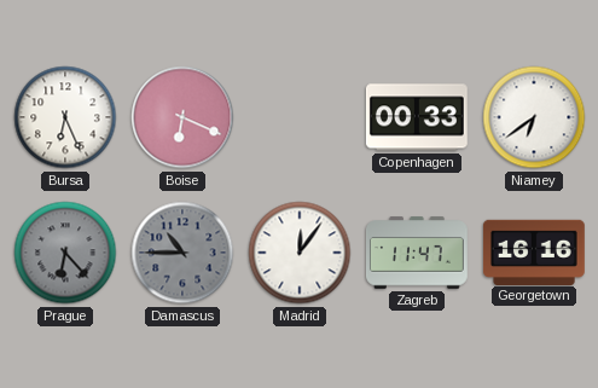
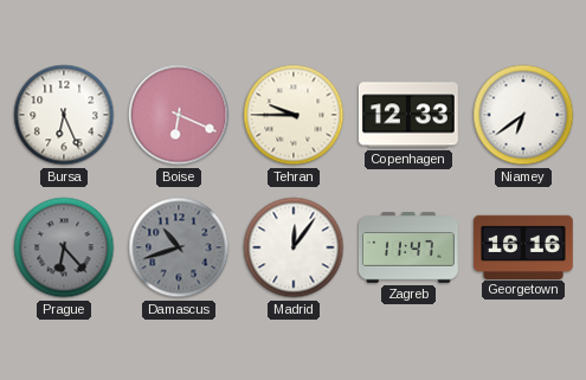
Tehran: none -> 9:45
Copenhagen: 00:33 -> 12:33
Damascus: 10:45 -> 10:42
